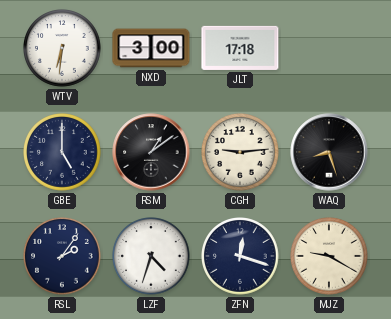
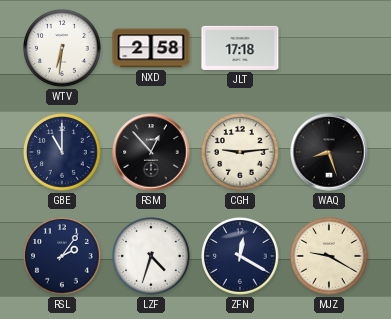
NXD: 3:00 -> 2:58
GBE: 5:00 -> 11:00
RSM: 1:09 -> 12:53
ZFN: 12:18 -> 12:20
